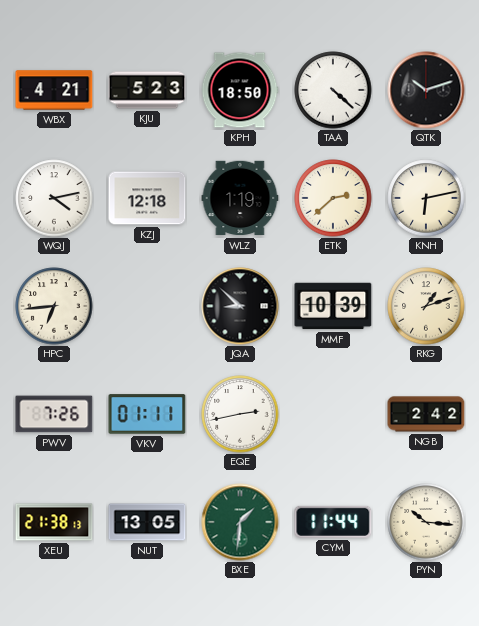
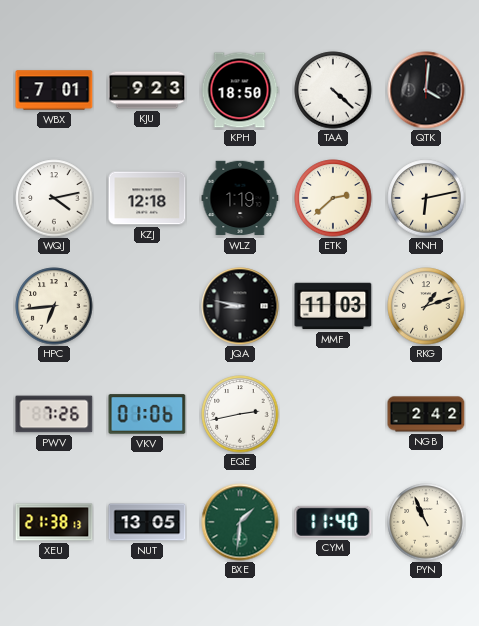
WBX: 4:21 -> 7:01
KJU: 5:23 -> 9:23
QTK: 10:12 -> 4:01
JQA: 8:52 -> 8:47
MMF: 10:39 -> 11:03
VKV: 01:11 -> 01:06
CYM: 11:44 -> 11:40
PYN: 10:16 -> 10:56
